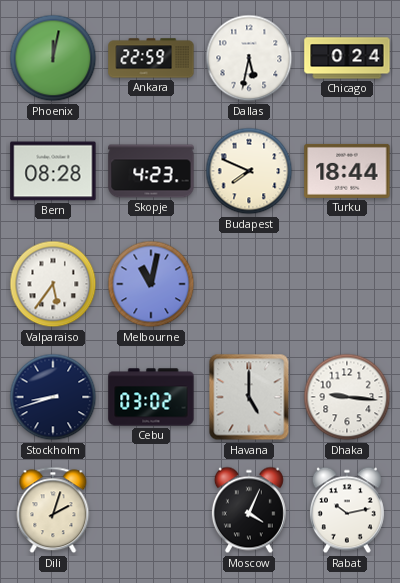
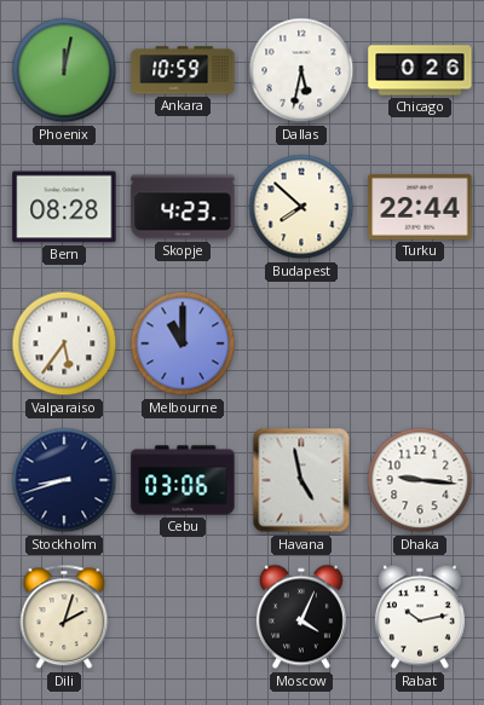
Ankara: 22:59 -> 10:59
Chicago: 0:24 -> 0:26
Budapest: 7:49 -> 7:52
Turku: 18:44 -> 22:44
Melbourne: 11:02 -> 11:00
Cebu: 03:02 -> 03:06
Havana: 5:00 -> 4:58
